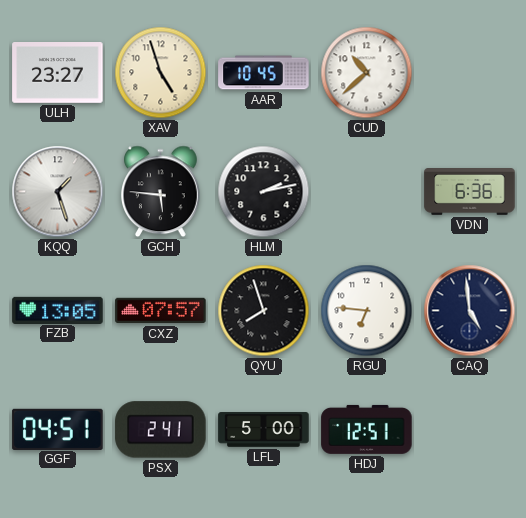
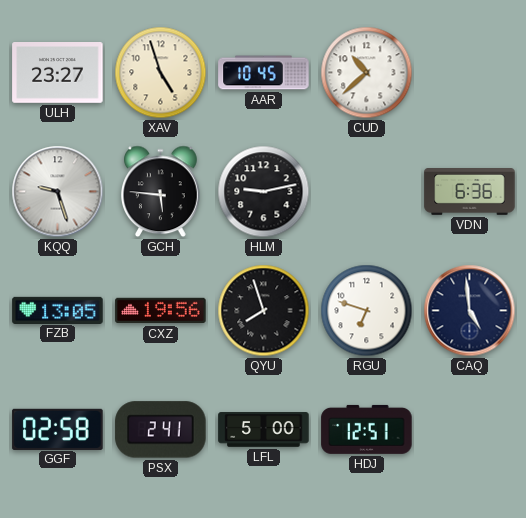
KQQ: 1:27 -> 9:27
HLM: 2:13 -> 9:13
CXZ: 07:57 -> 19:56
RGU: 6:46 -> 6:48
GGF: 04:51 -> 02:58
